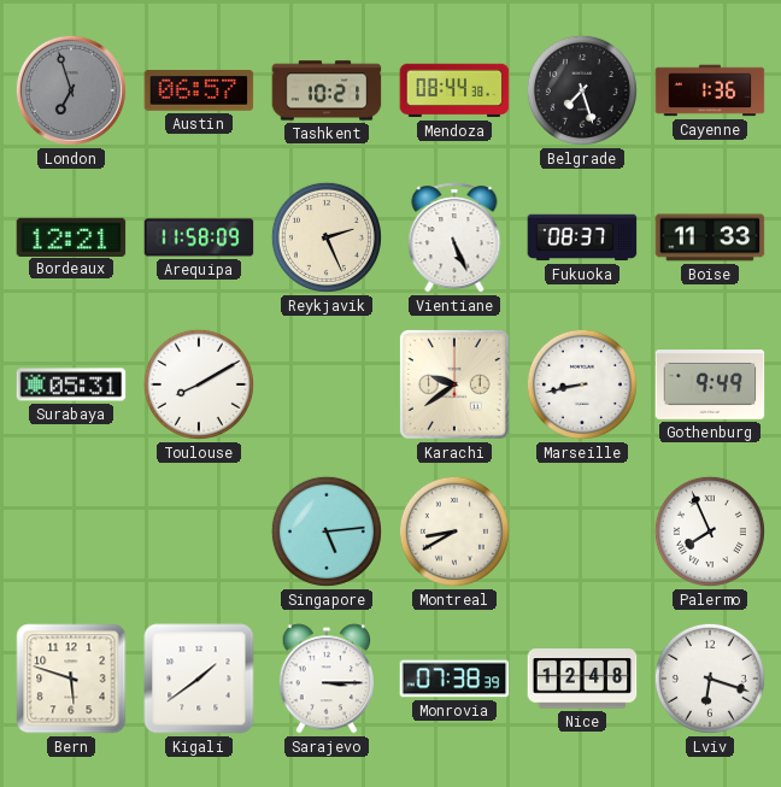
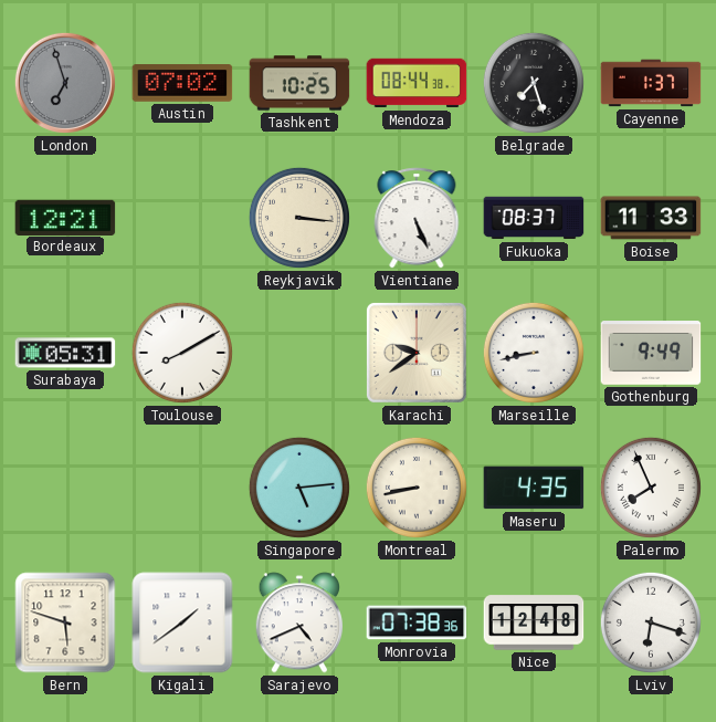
Austin: 06:57 -> 07:02
Tashkent: 10:21 -> 10:25
Cayenne: 1:36 -> 1:37
Arequipa: 11:58 -> none
Reykjavik: 2:26 -> 3:16
Montreal: 8:40 -> 8:43
Maseru: none -> 4:35
Sarajevo: 3:15 -> 4:41
Monrovia: 07:38:39 -> 07:38:36
